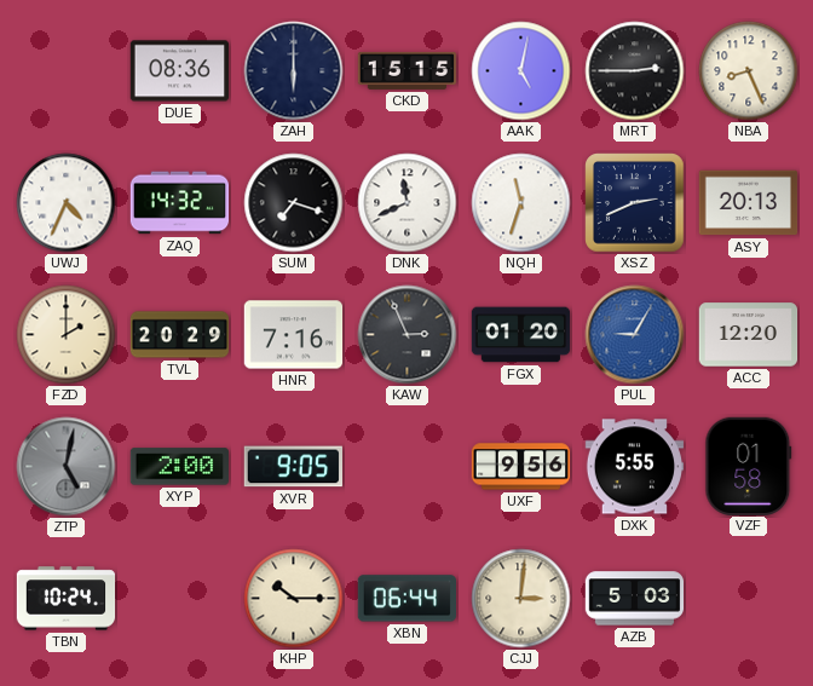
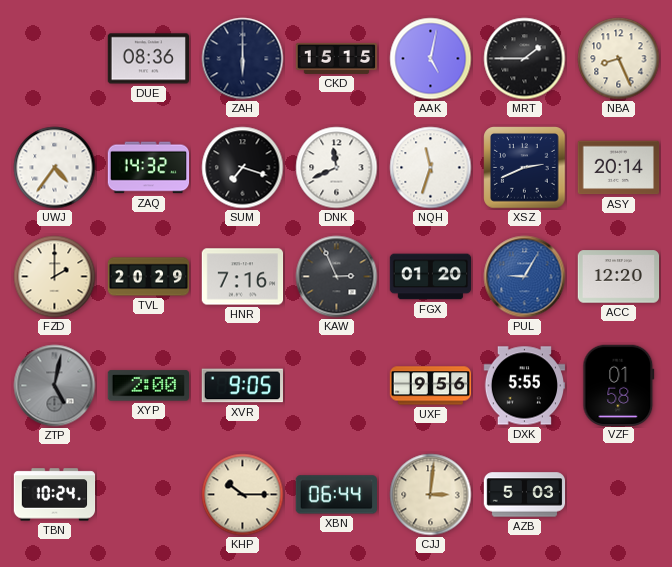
MRT: 2:45 -> 1:45
UWJ: 4:34 -> 4:36
ASY: 20:13 -> 20:14
